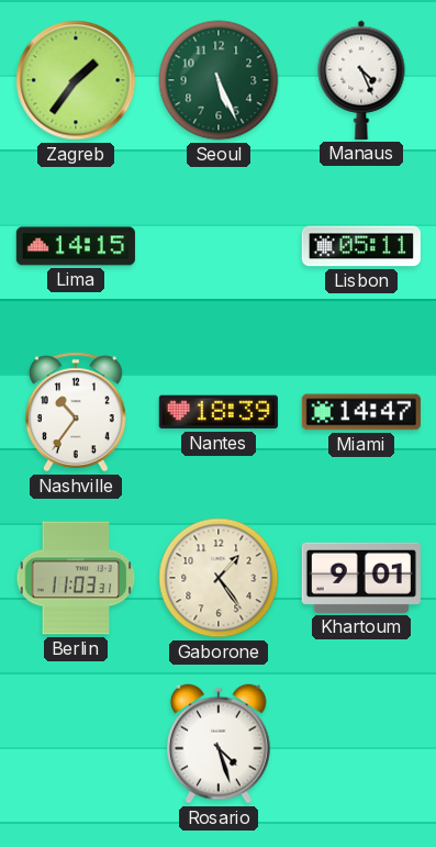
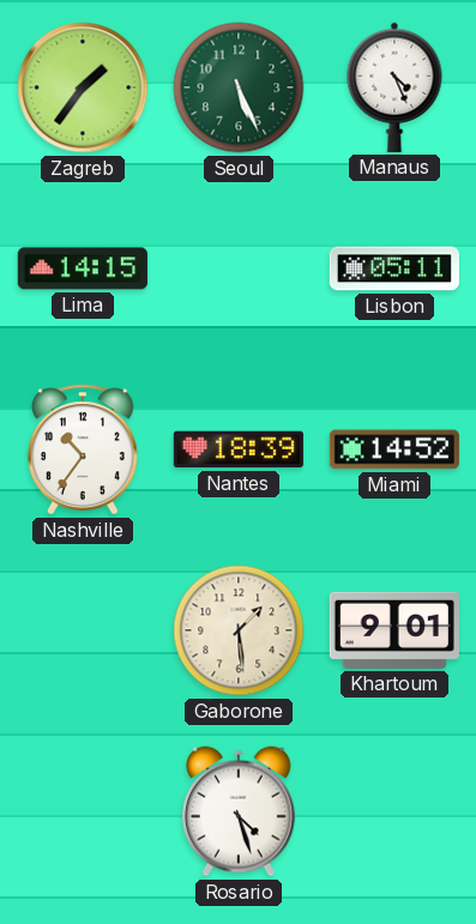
Miami: 14:47 -> 14:52
Berlin: 11:03 -> none
Gaborone: 1:24 -> 1:29
